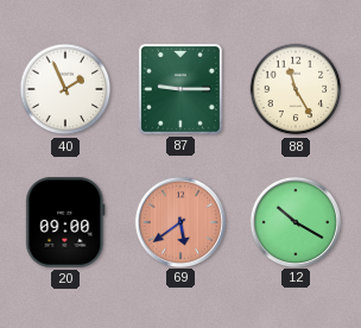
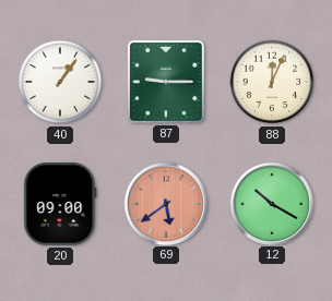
40: 1:56 -> 1:06
88: 11:25 -> 12:04
